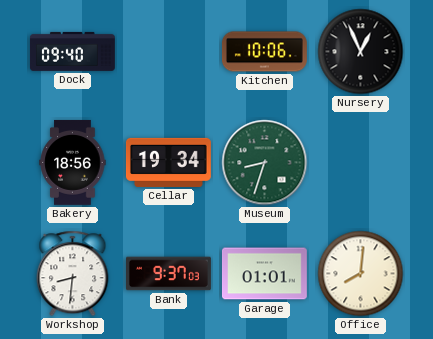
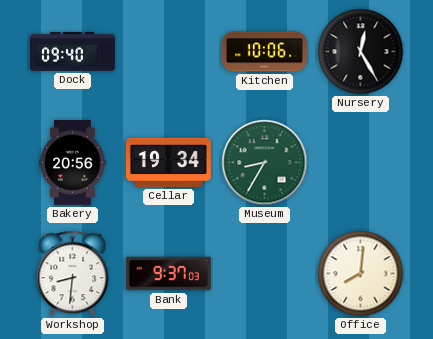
Nursery: 12:56 -> 12:25
Bakery: 18:56 -> 20:56
Museum: 8:33 -> 8:35
Garage: 01:01 -> none
